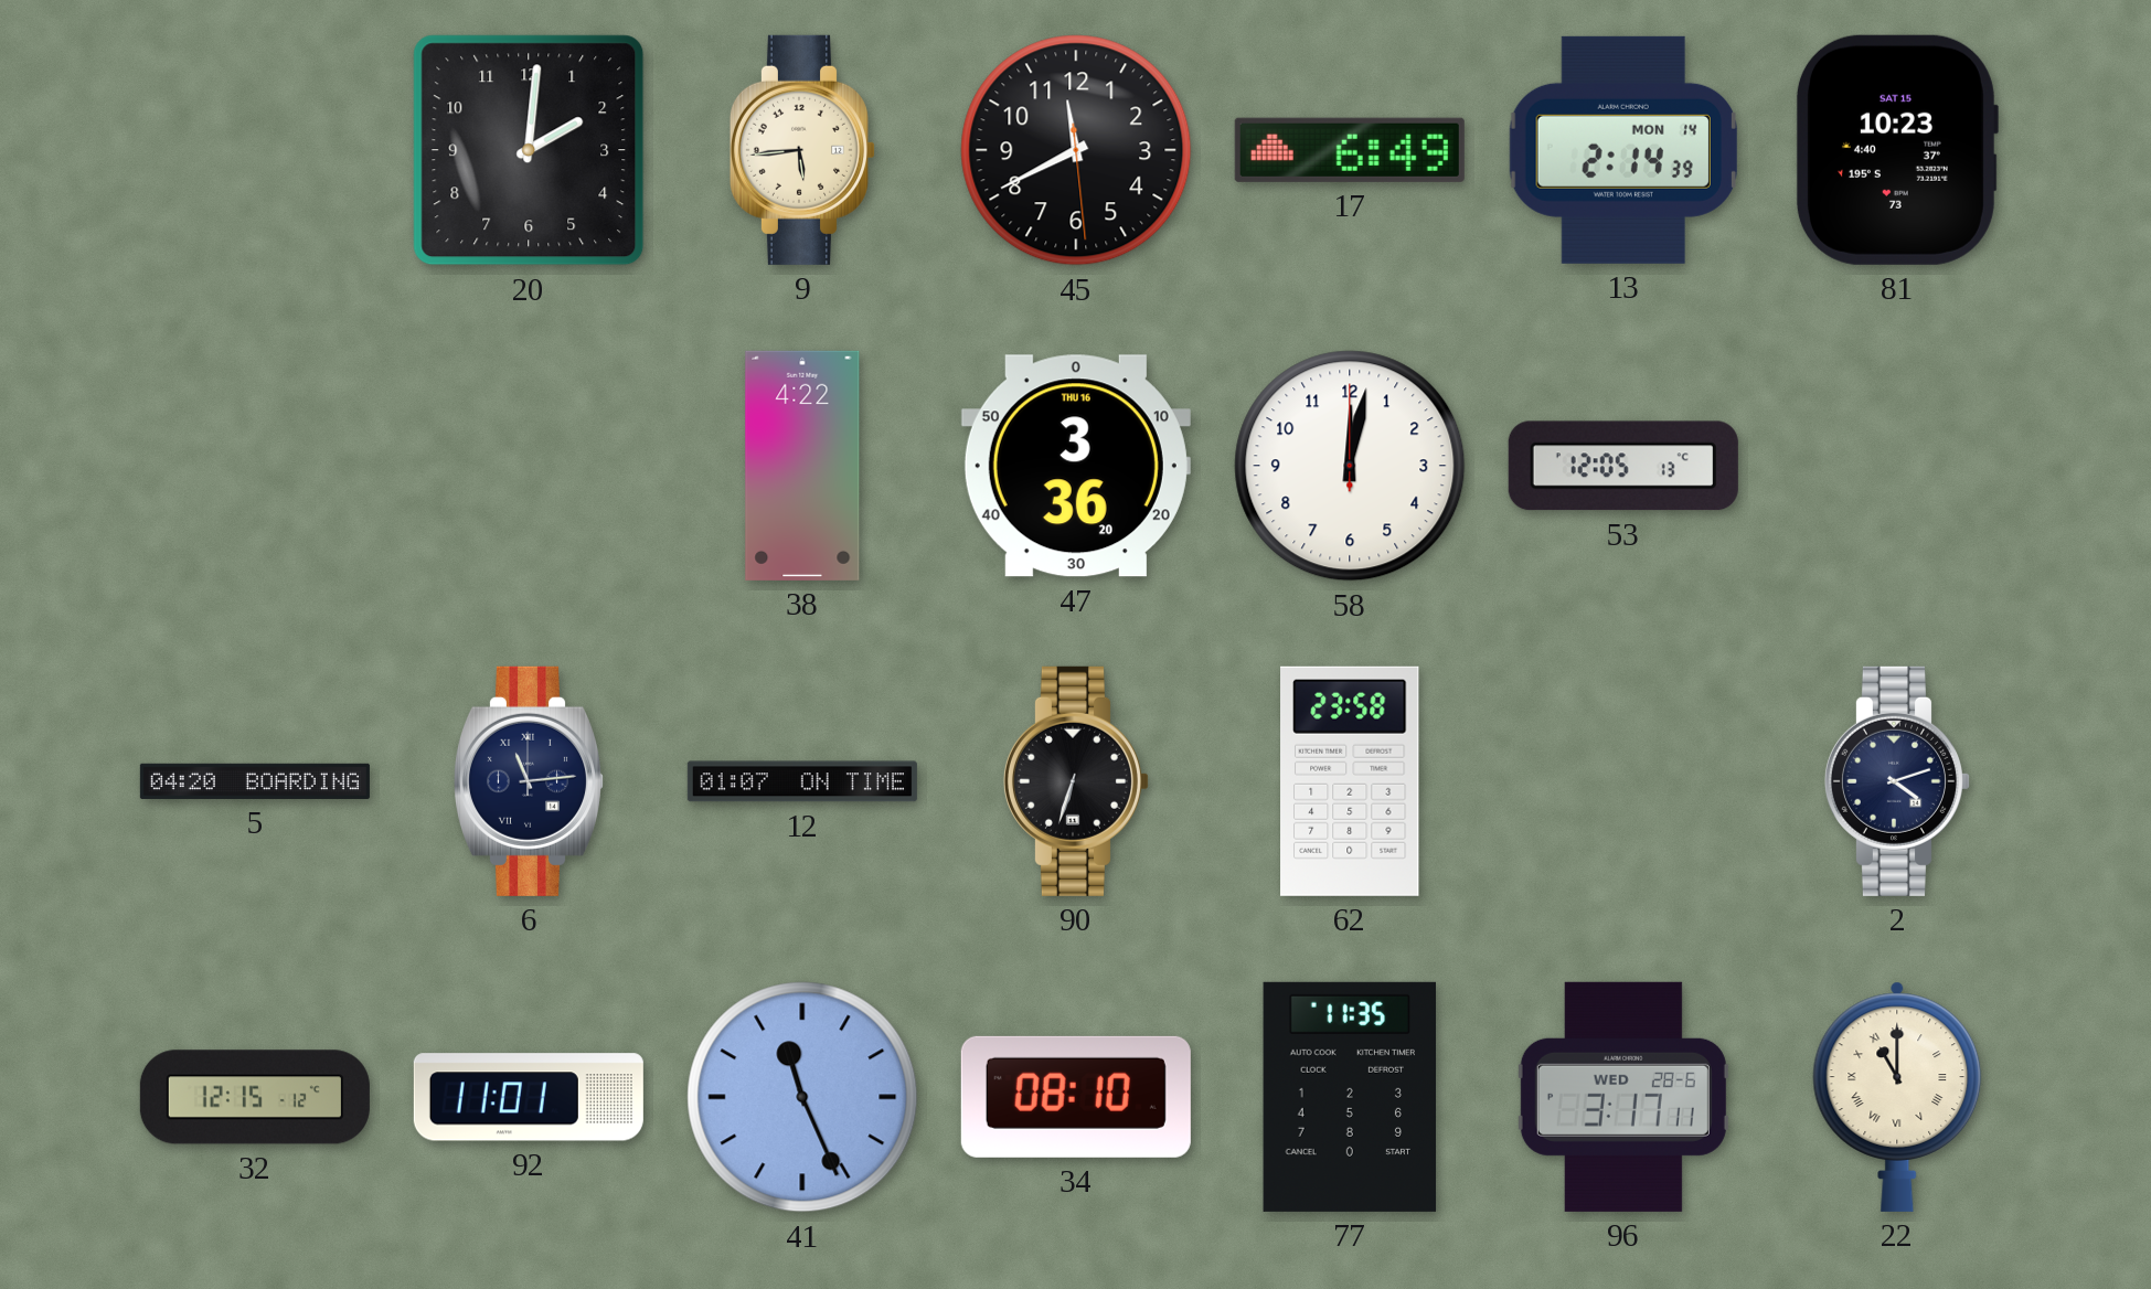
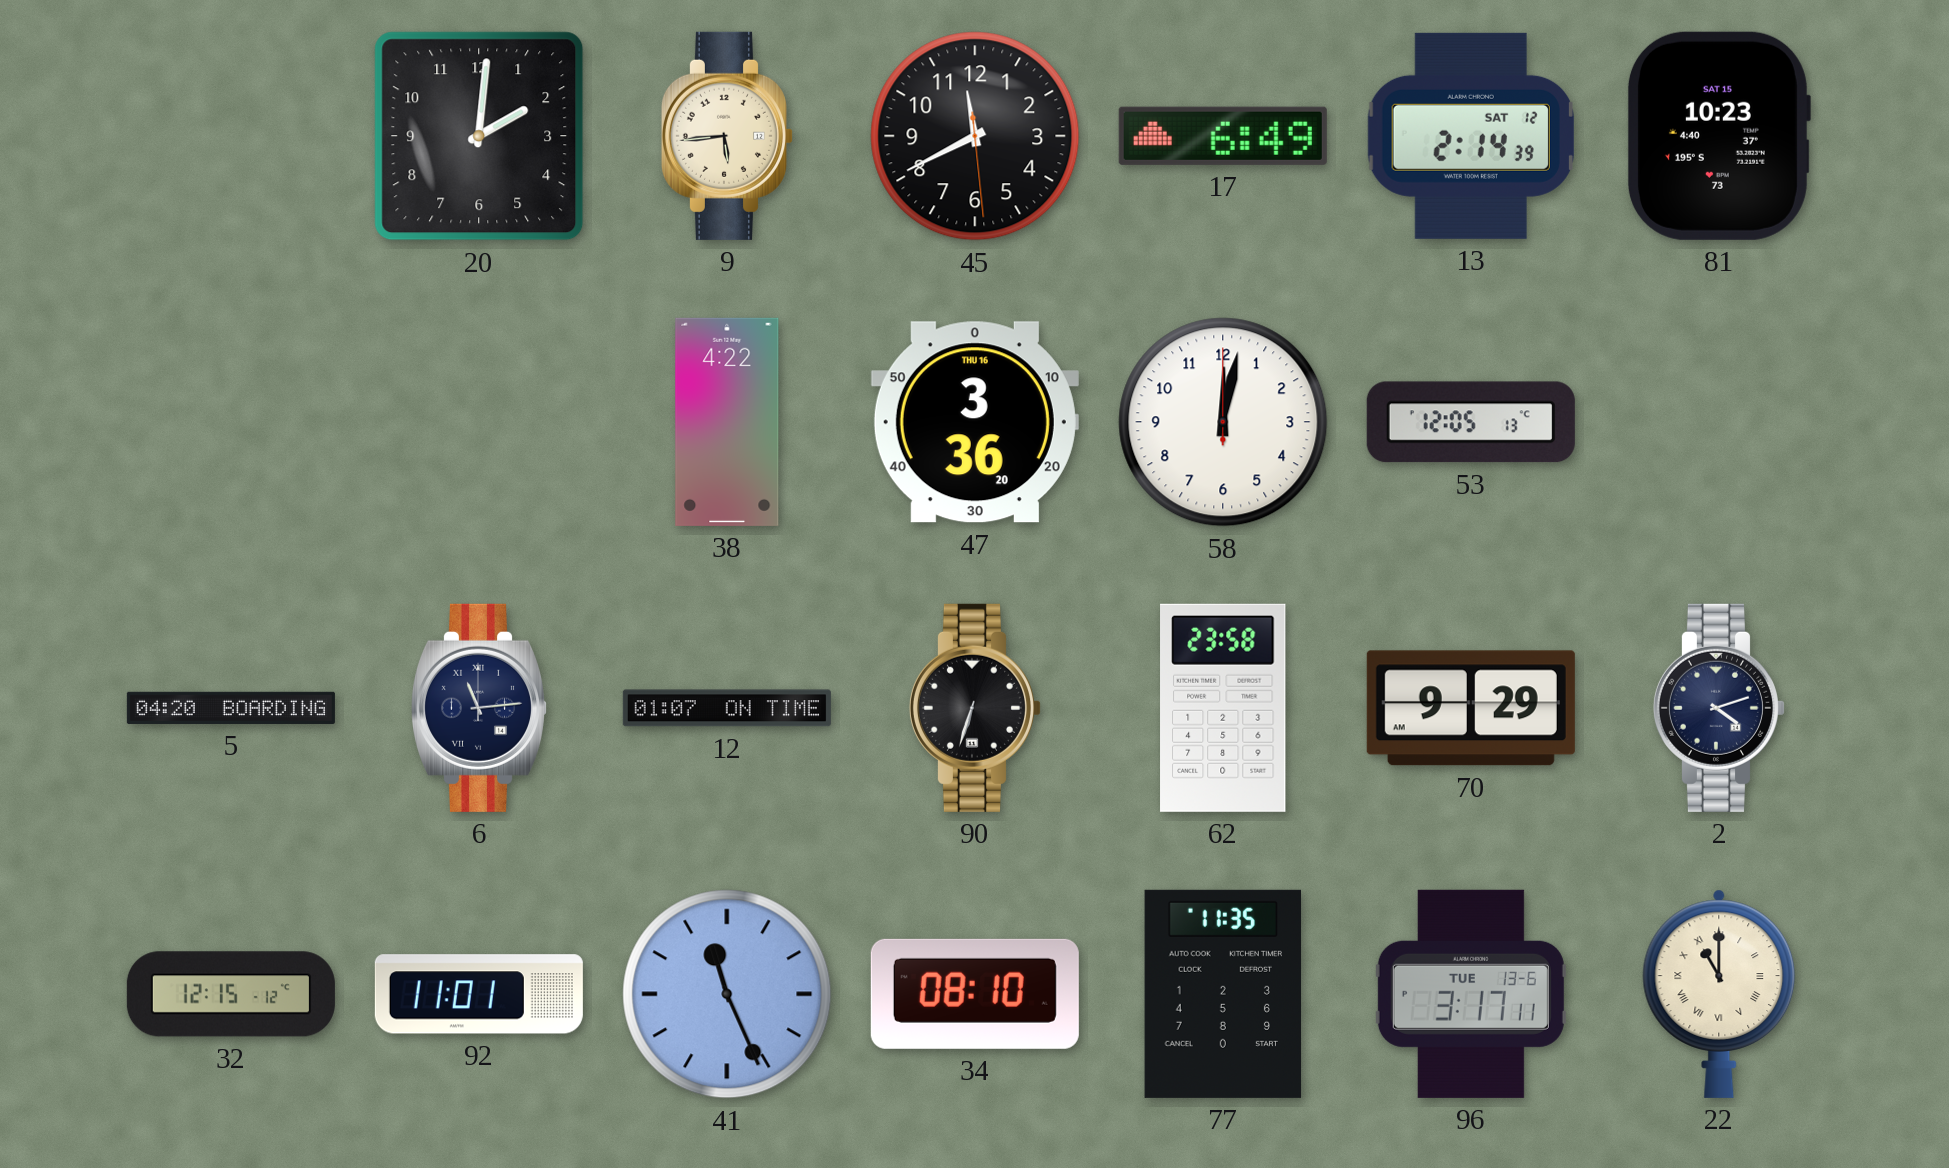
13 date: MON 14 -> SAT 12
70: none -> 9:29
96 date: WED 28-6 -> TUE 13-6
